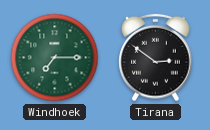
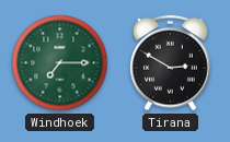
Tirana: 2:51 -> 2:50
